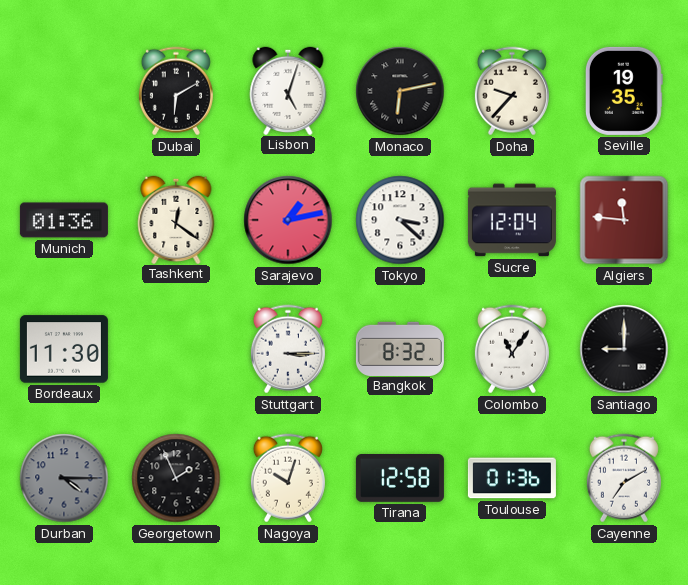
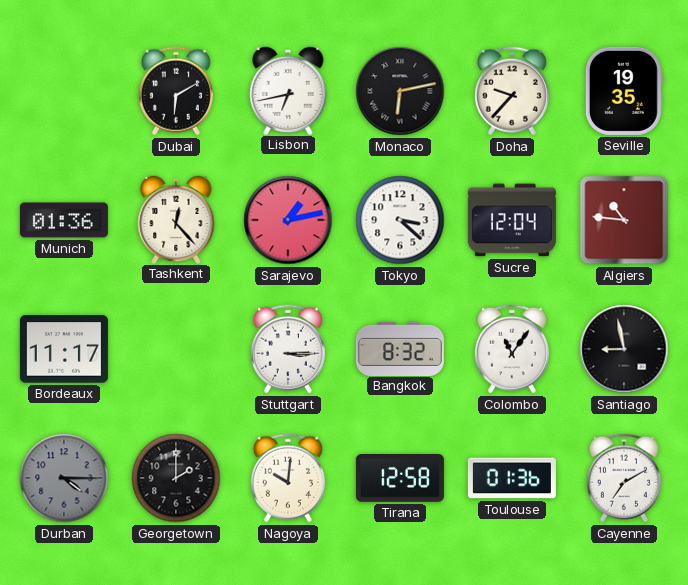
Lisbon: 5:03 -> 6:43
Tashkent: 12:21 -> 12:23
Algiers: 11:46 -> 10:46
Bordeaux: 11:30 -> 11:17
Santiago: 9:00 -> 8:58
Georgetown: 1:56 -> 2:00
Nagoya: 10:03 -> 10:01
